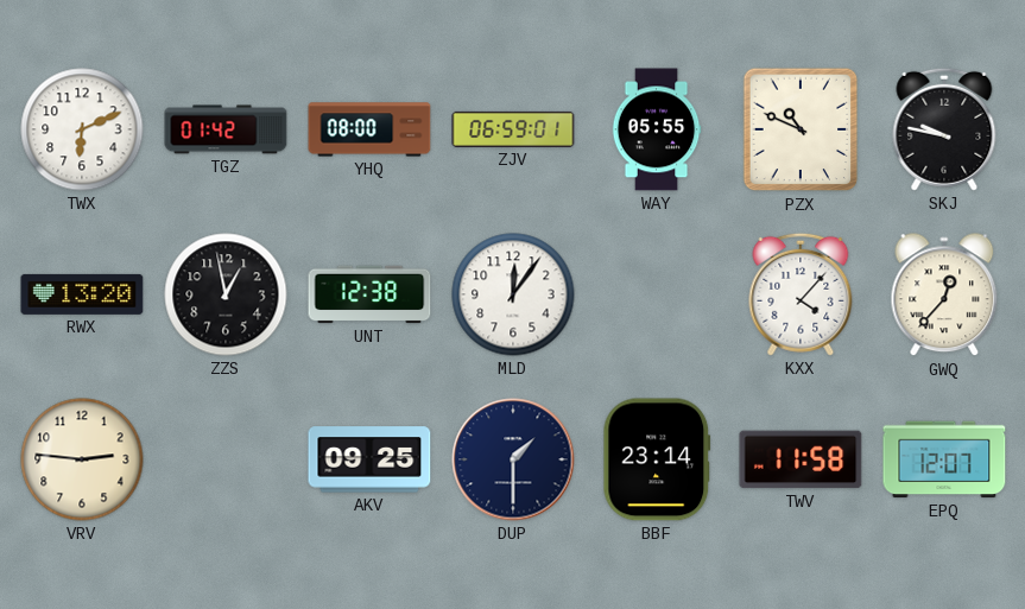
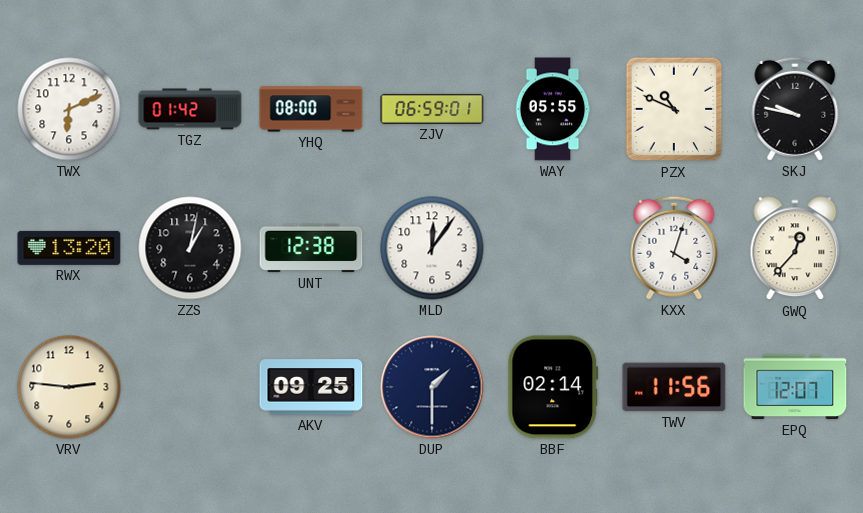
ZZS: 12:58 -> 1:02
KXX: 4:07 -> 4:03
BBF: 23:14 -> 02:14
TWV: 11:58 -> 11:56
